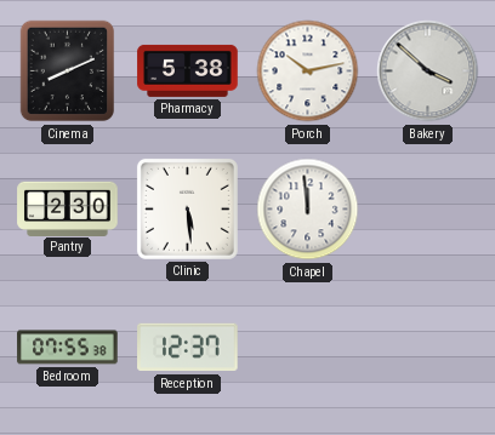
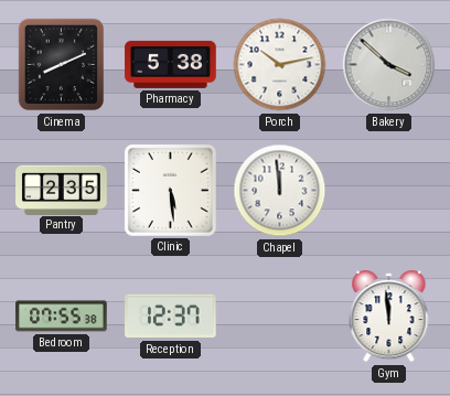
Pantry: 2:30 -> 2:35
Gym: none -> 11:59
